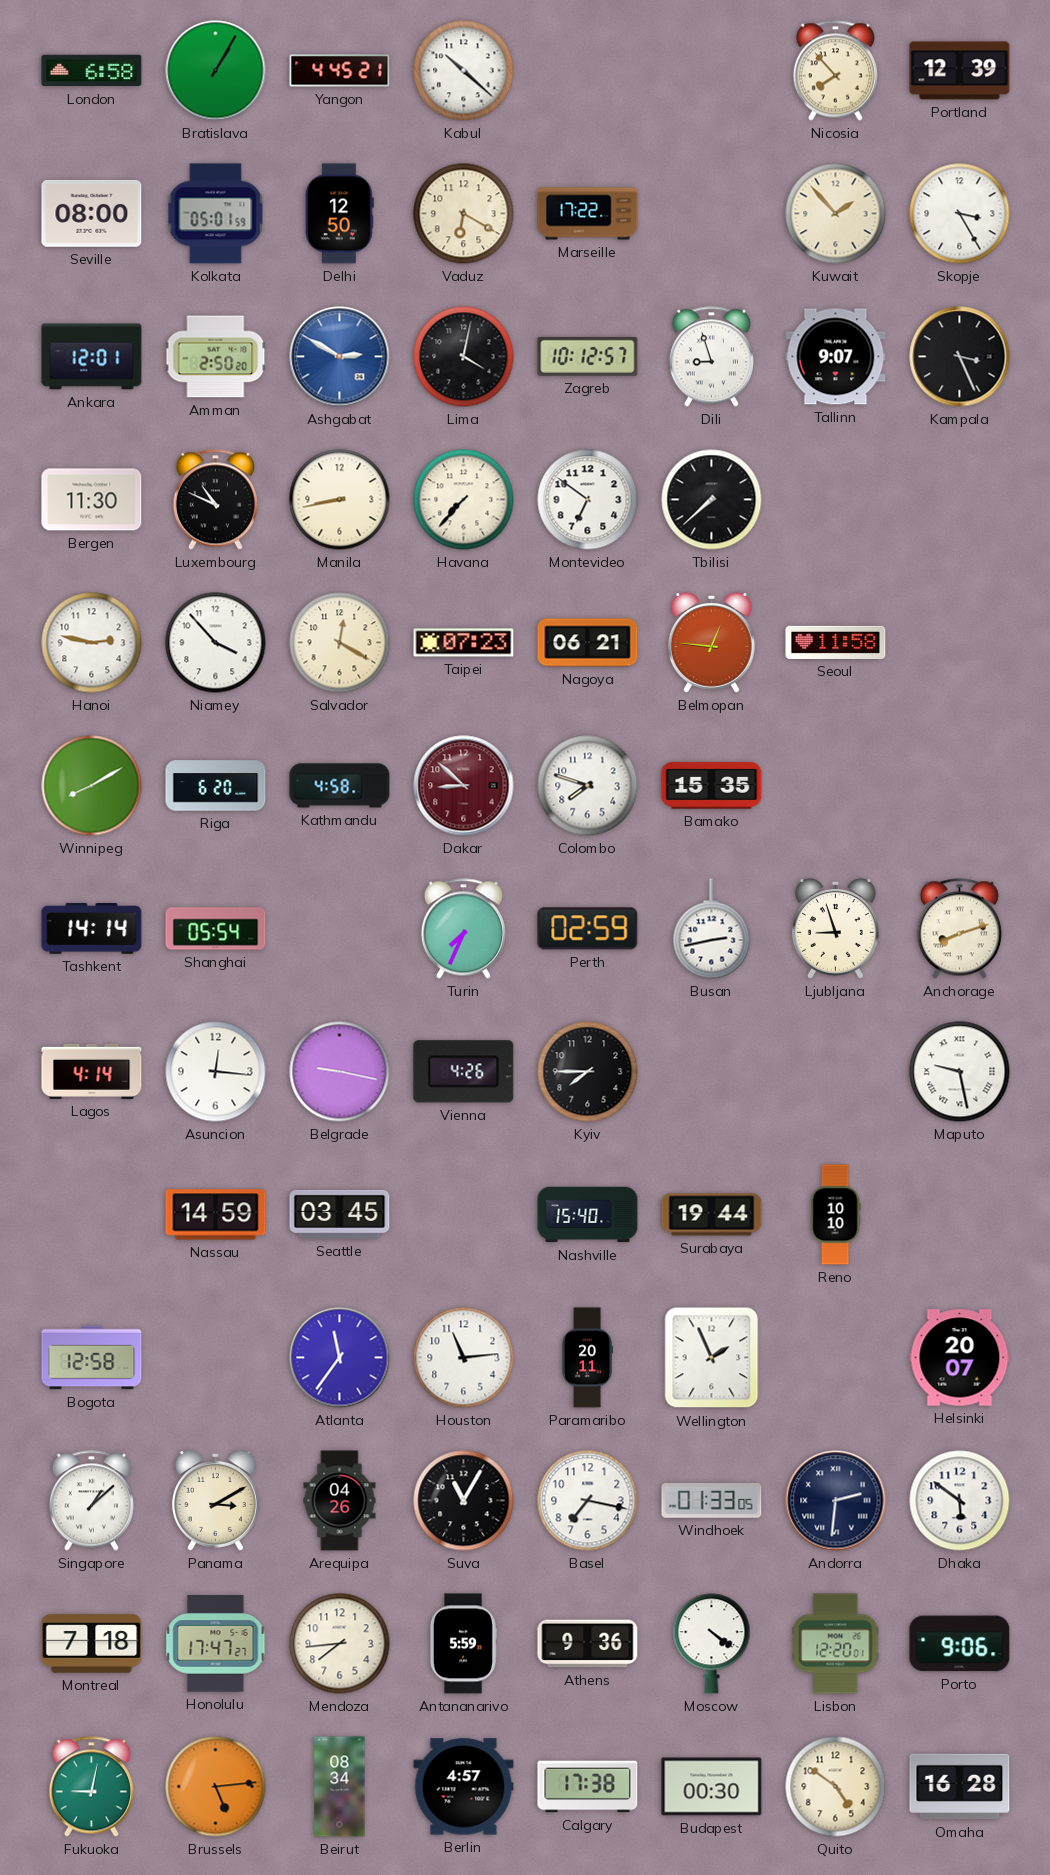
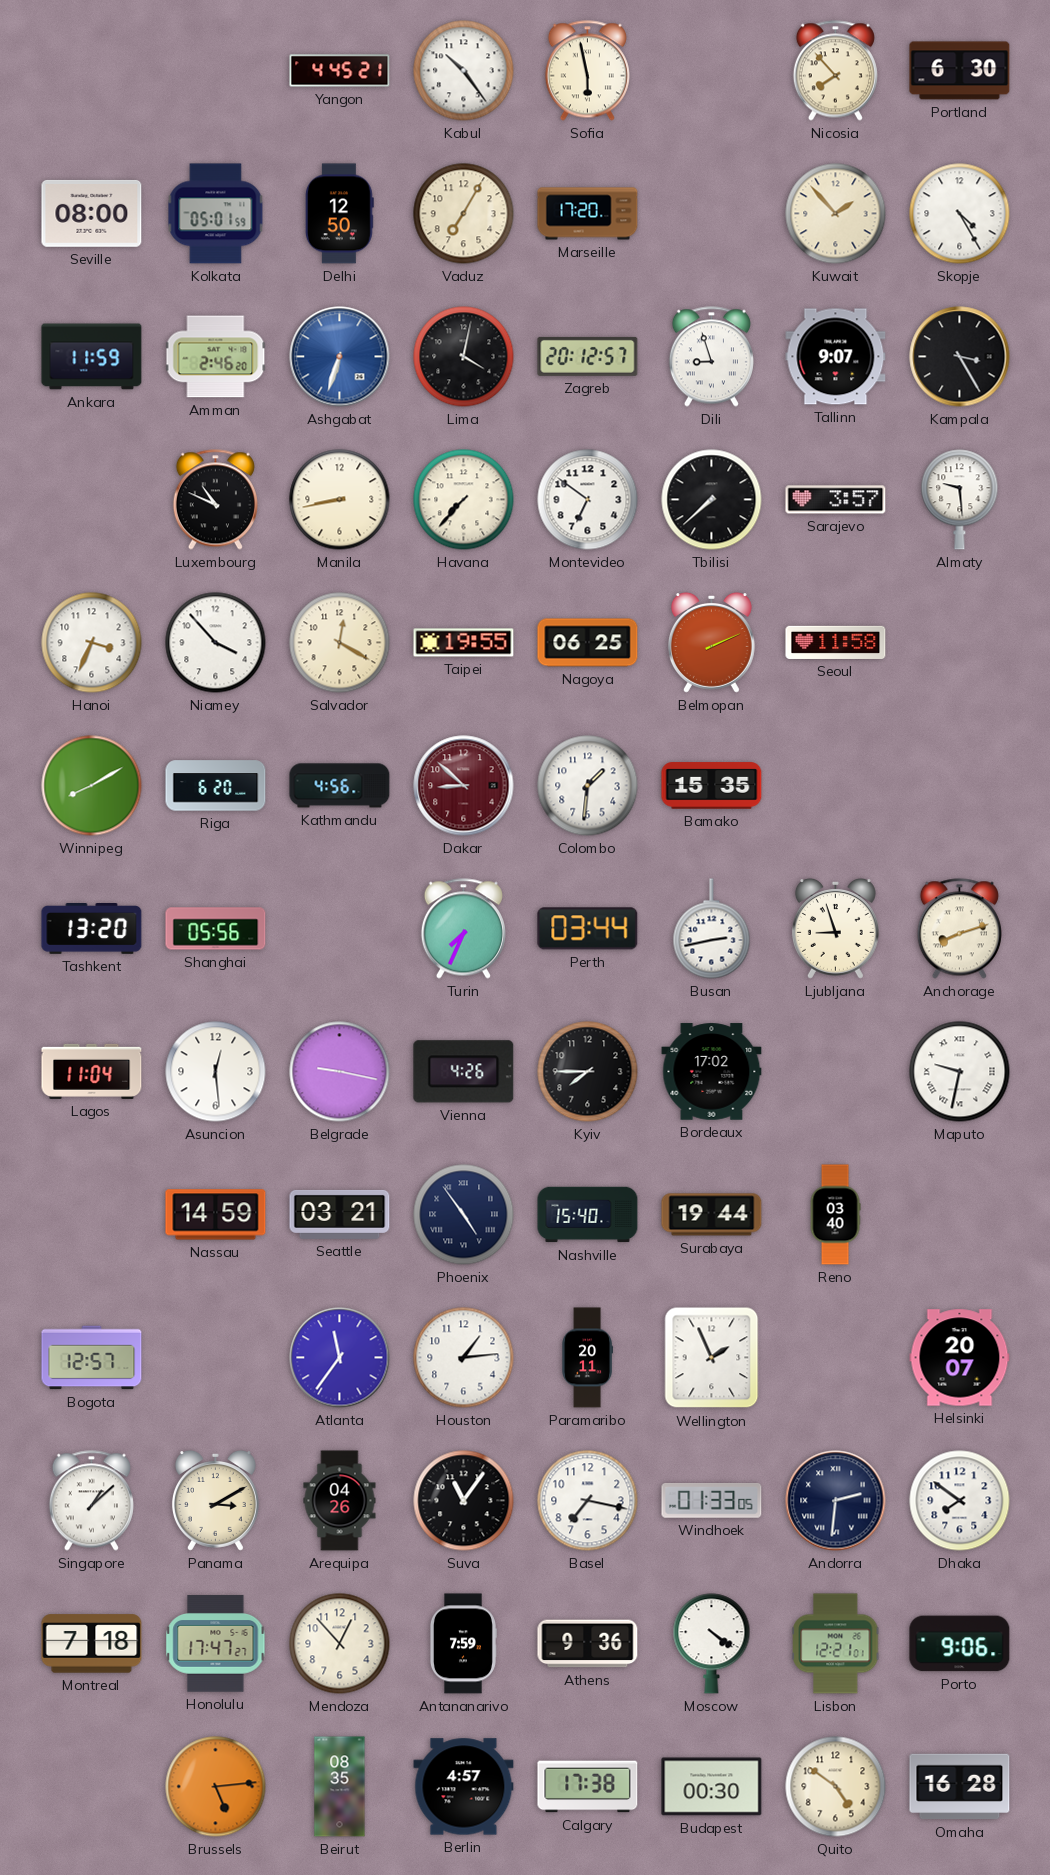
London: 6:58 -> none
Bratislava: 1:05 -> none
Kabul: 10:22 -> 10:24
Sofia: none -> 5:58
Portland: 12:39 -> 6:30
Vaduz: 6:20 -> 7:05
Marseille: 17:22 -> 17:20
Skopje: 3:25 -> 4:25
Ankara: 12:01 -> 11:59
Amman: 2:50 -> 2:46
Ashgabat: 2:50 -> 6:33
Zagreb: 10:12 -> 20:12
Kampala: 3:26 -> 3:25
Bergen: 11:30 -> none
Sarajevo: none -> 3:57
Almaty: none -> 9:29
Hanoi: 2:47 -> 3:34
Taipei: 07:23 -> 19:55
Nagoya: 06:21 -> 06:25
Belmopan: 12:46 -> 2:11
Kathmandu: 4:58 -> 4:56
Colombo: 7:48 -> 1:31
Tashkent: 14:14 -> 13:20
Shanghai: 05:54 -> 05:56
Perth: 02:59 -> 03:44
Lagos: 4:14 -> 11:04
Asuncion: 12:16 -> 12:29
Bordeaux: none -> 17:02
Maputo: 9:28 -> 9:32
Seattle: 03:45 -> 03:21
Phoenix: none -> 4:54
Reno: 10:10 -> 03:40
Bogota: 12:58 -> 12:57
Houston: 11:14 -> 1:14
Suva: 11:05 -> 11:06
Dhaka: 5:51 -> 7:51
Mendoza: 7:44 -> 12:53
Antananarivo: 5:59 -> 7:59
Lisbon: 12:20 -> 12:21
Fukuoka: 9:02 -> none
Beirut: 08:34 -> 08:35
